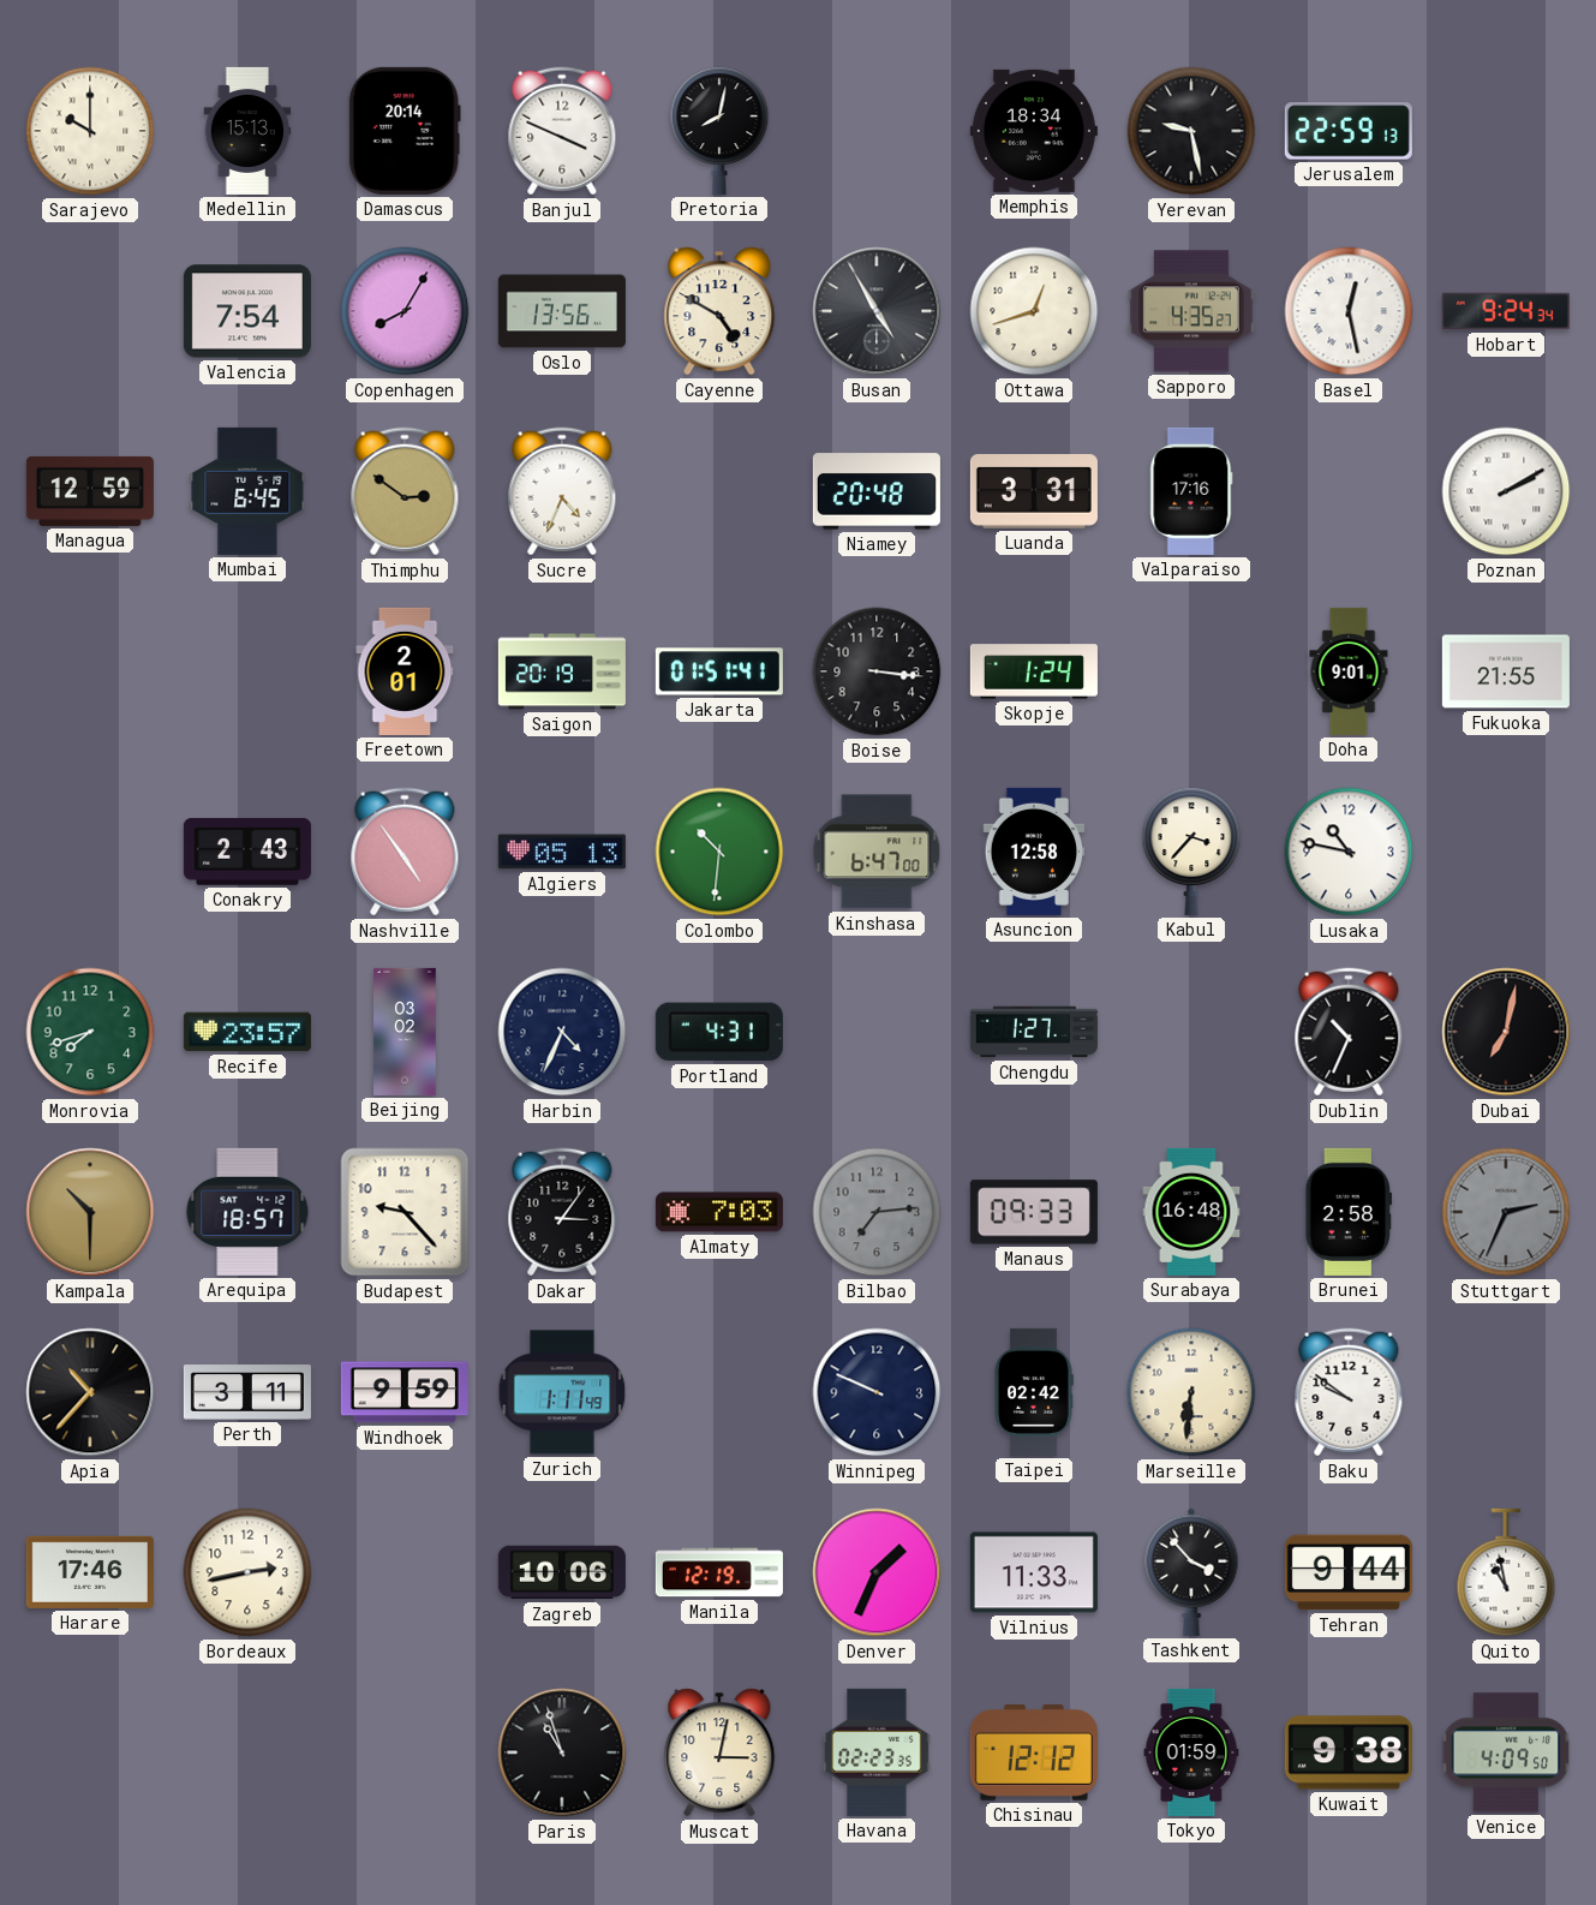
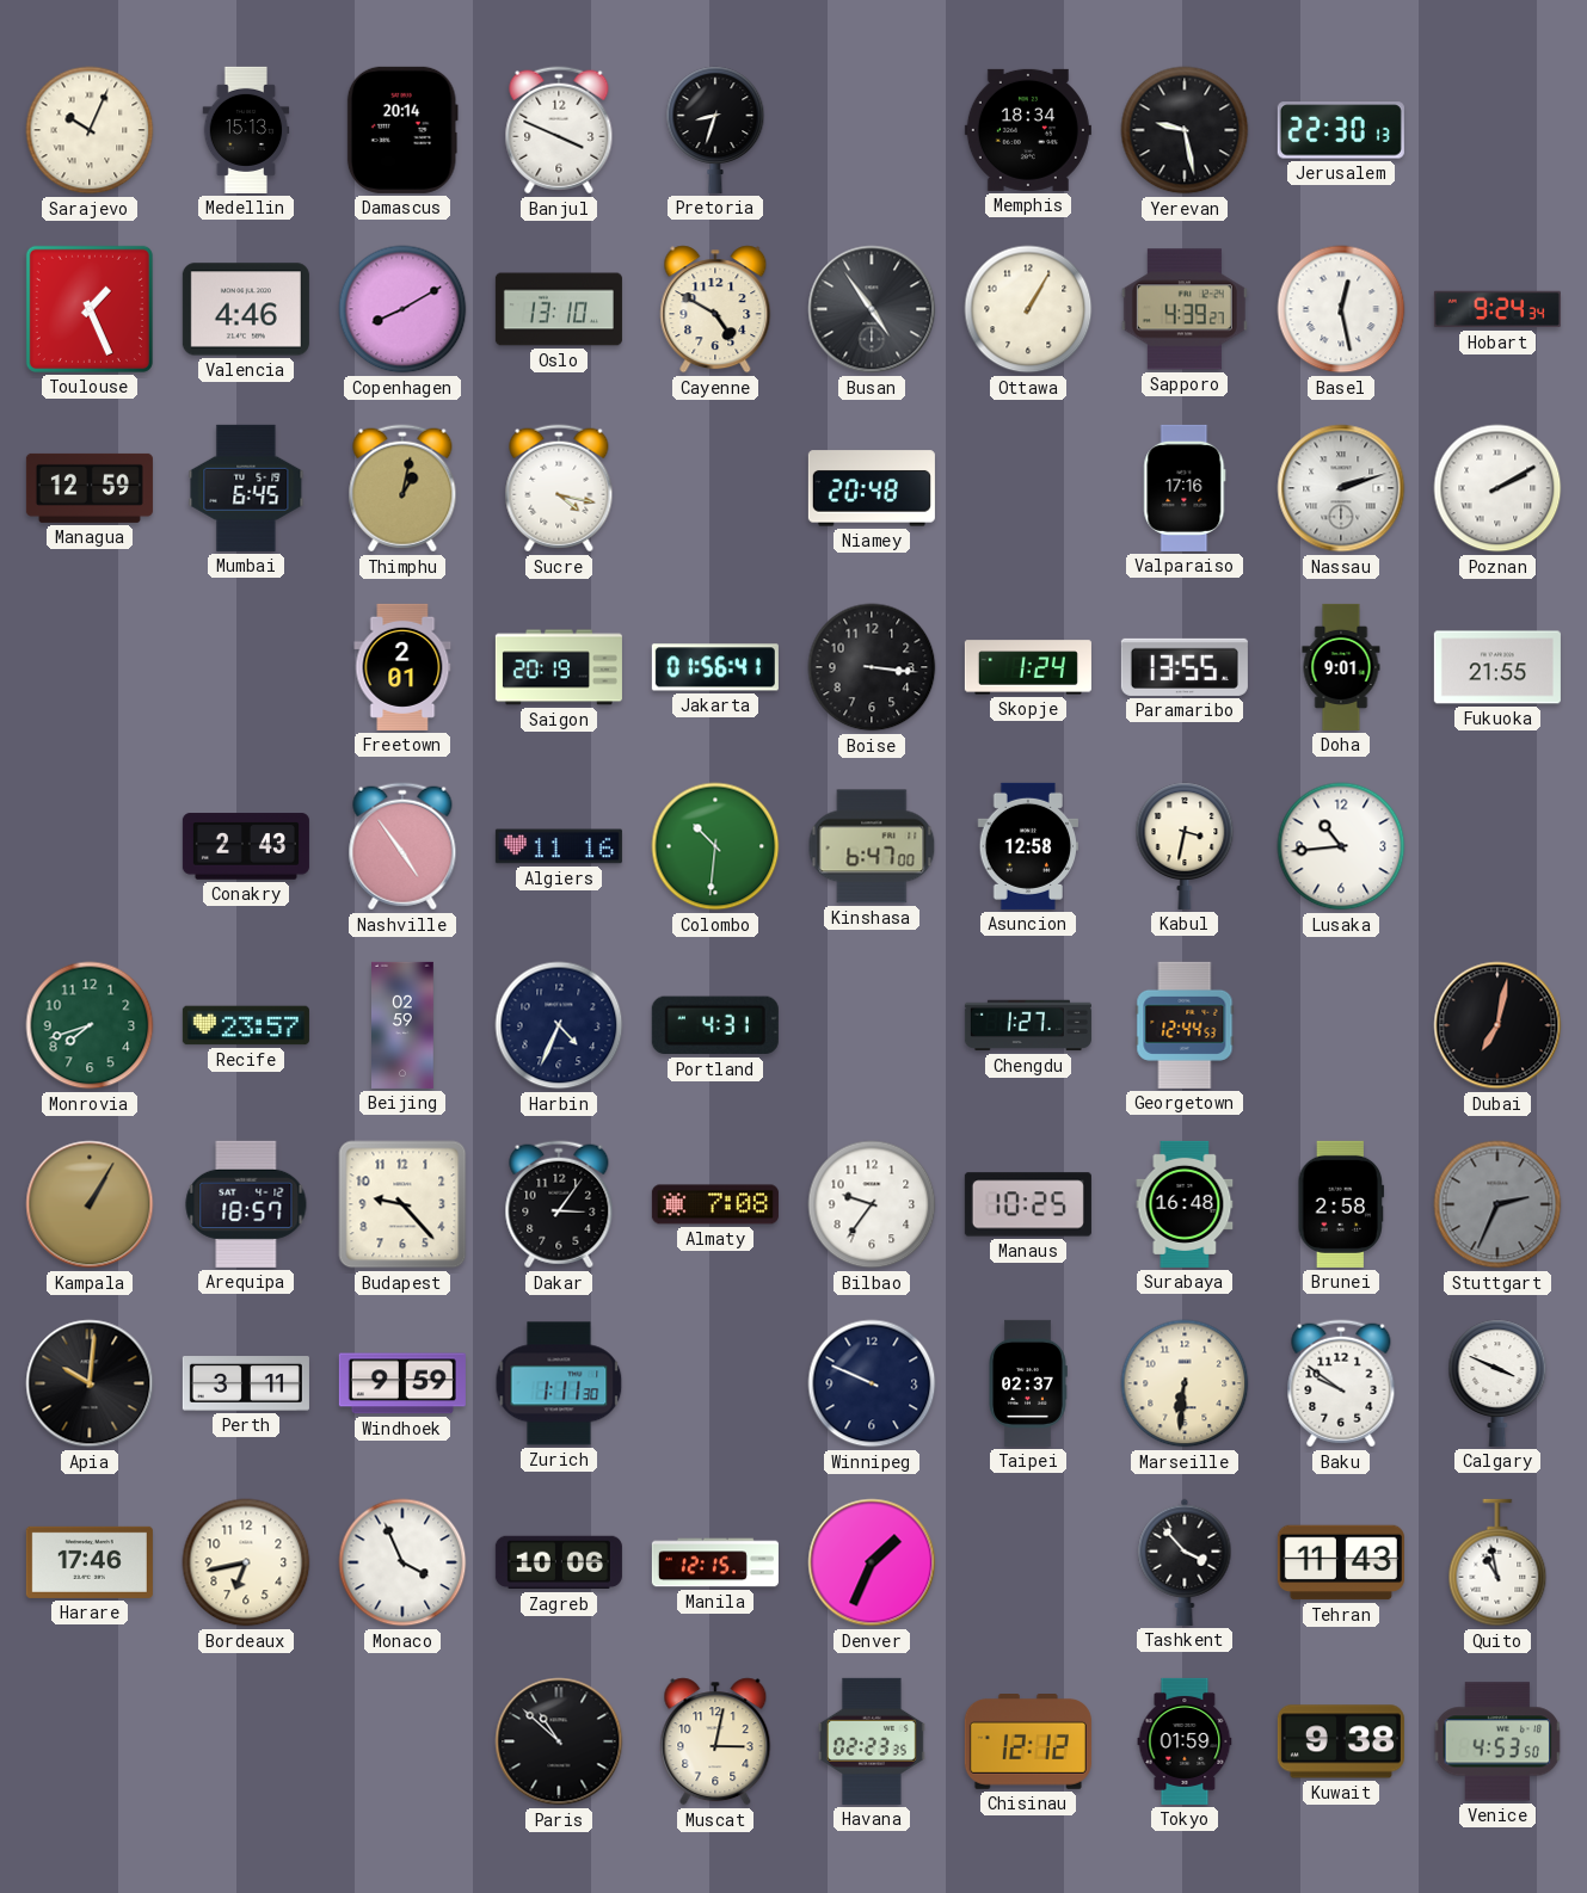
Sarajevo: 10:00 -> 10:04
Pretoria: 8:02 -> 8:33
Jerusalem: 22:59 -> 22:30
Toulouse: none -> 1:26
Valencia: 7:54 -> 4:46
Copenhagen: 8:05 -> 8:10
Oslo: 13:56 -> 13:10
Busan: 4:55 -> 4:54
Ottawa: 12:42 -> 1:05
Sapporo: 4:35 -> 4:39
Thimphu: 2:51 -> 1:02
Sucre: 4:34 -> 4:17
Luanda: 3:31 -> none
Nassau: none -> 2:12
Jakarta: 01:51 -> 01:56
Paramaribo: none -> 13:55
Algiers: 05:13 -> 11:16
Kabul: 3:37 -> 3:32
Lusaka: 10:47 -> 10:44
Beijing: 03:02 -> 02:59
Georgetown: none -> 12:44
Dublin: 10:34 -> none
Kampala: 10:30 -> 1:05
Almaty: 7:03 -> 7:08
Bilbao: 7:14 -> 9:36
Bilbao dial: grey -> white
Manaus: 09:33 -> 10:25
Apia: 10:37 -> 10:01
Zurich: 1:11:49 -> 1:11:30
Taipei: 02:42 -> 02:37
Calgary: none -> 3:49
Bordeaux: 2:43 -> 6:43
Monaco: none -> 3:56
Manila: 12:19 -> 12:15
Vilnius: 11:33 -> none
Tehran: 9:44 -> 11:43
Paris: 10:57 -> 10:52
Venice: 4:09 -> 4:53
